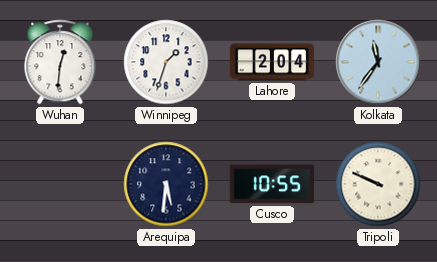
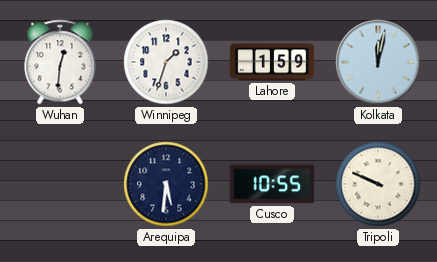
Lahore: 2:04 -> 1:59
Kolkata: 11:36 -> 12:02
